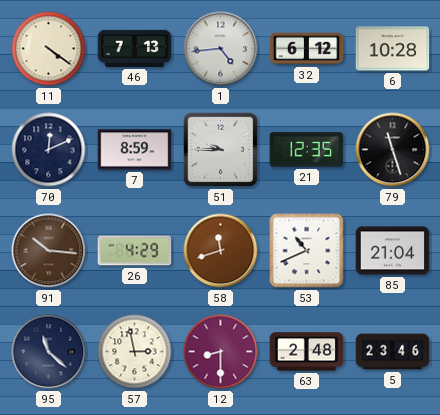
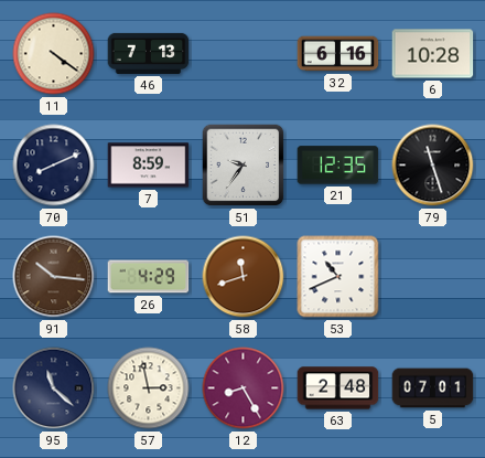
1: 4:44 -> none
32: 6:12 -> 6:16
70: 12:11 -> 8:11
51: 9:45 -> 9:36
85: 21:04 -> none
12: 8:30 -> 8:25
5: 23:46 -> 07:01
